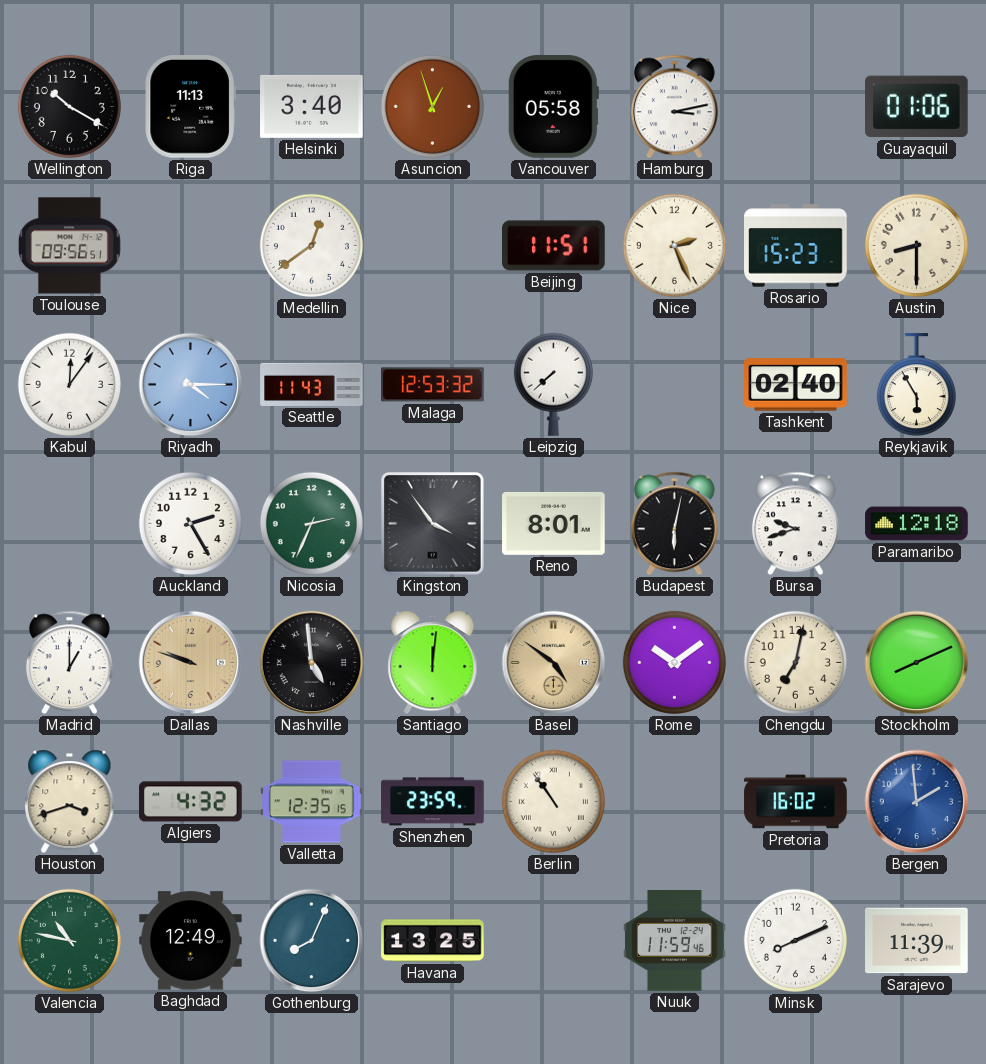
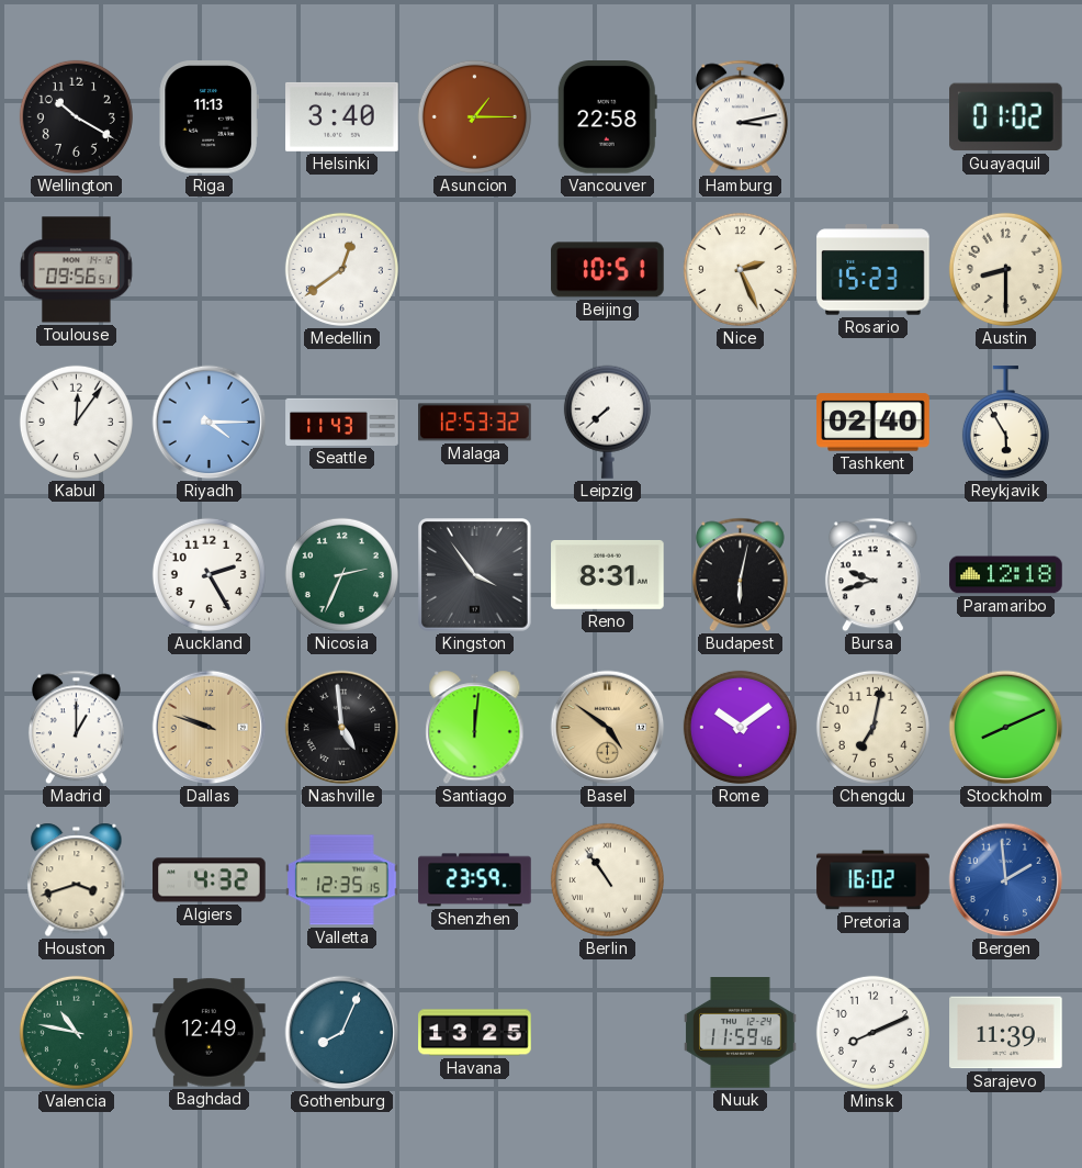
Asuncion: 12:57 -> 1:15
Vancouver: 05:58 -> 22:58
Guayaquil: 01:06 -> 01:02
Beijing: 11:51 -> 10:51
Reno: 8:01 -> 8:31
